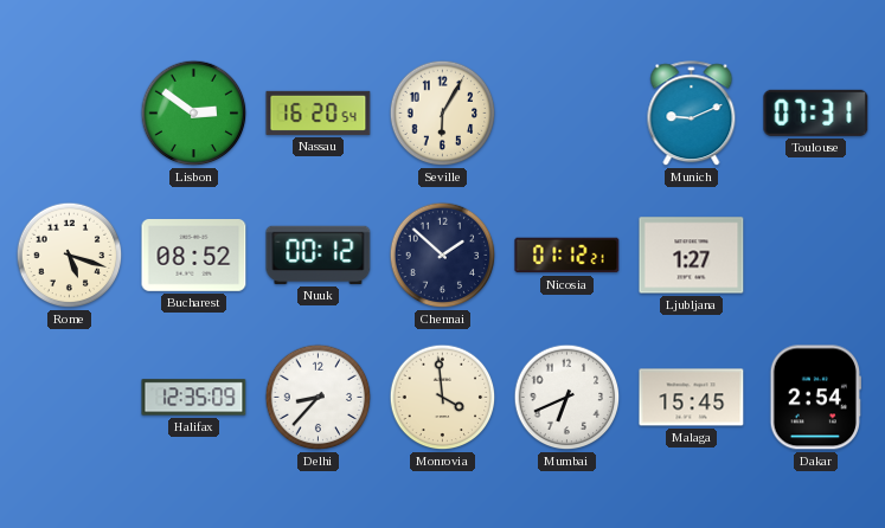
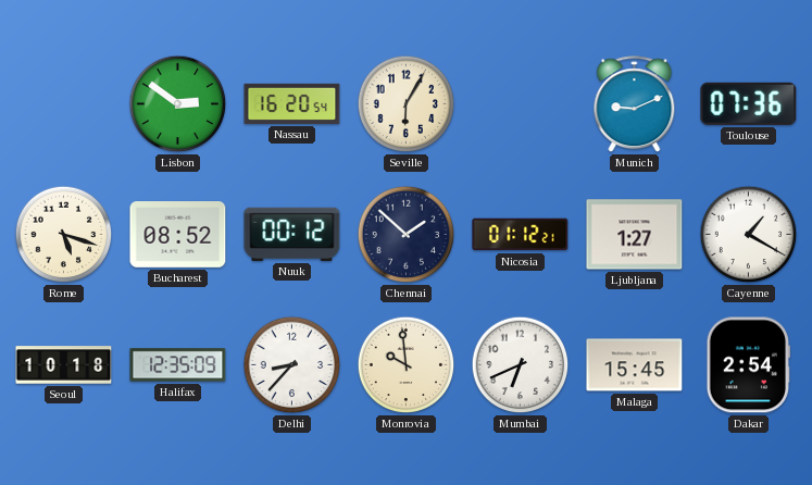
Toulouse: 07:31 -> 07:36
Cayenne: none -> 1:20
Seoul: none -> 10:18
Monrovia: 3:59 -> 9:59
